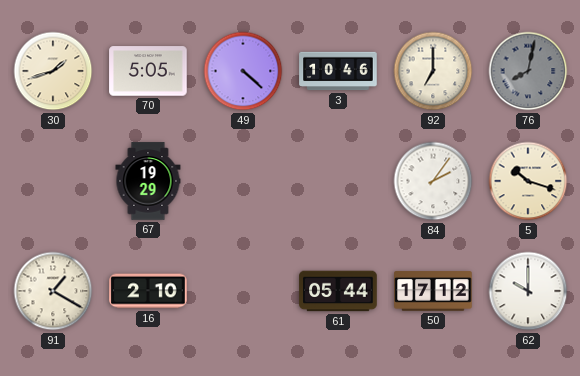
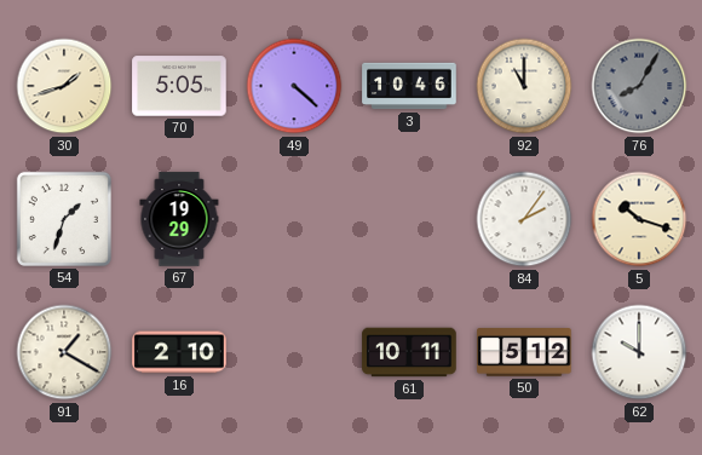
92: 7:00 -> 11:00
76: 8:02 -> 8:05
54: none -> 1:33
61: 05:44 -> 10:11
50: 17:12 -> 5:12
